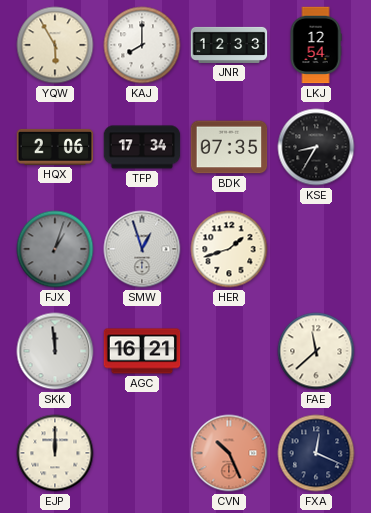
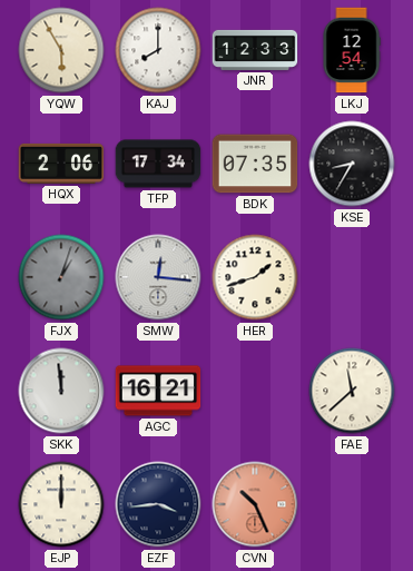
SMW: 12:57 -> 12:16
EZF: none -> 3:44
FXA: 12:19 -> none
